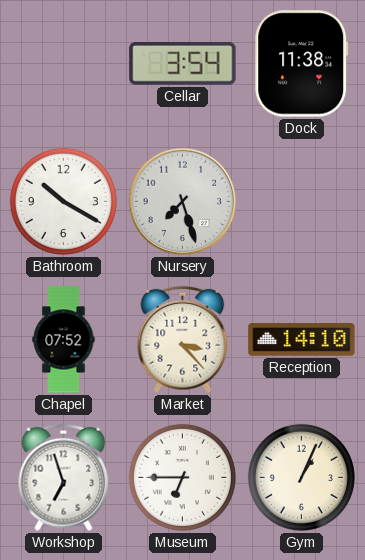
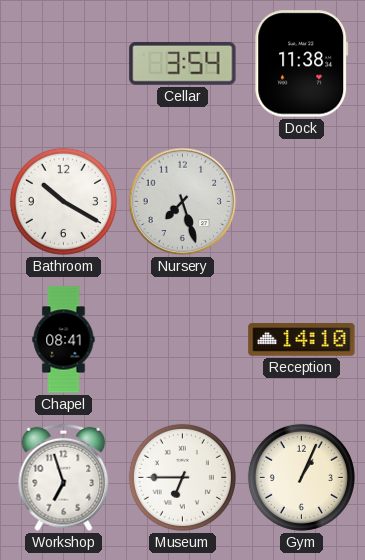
Chapel: 07:52 -> 08:41
Market: 3:23 -> none
